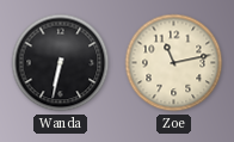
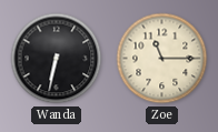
Zoe: 11:13 -> 11:15
